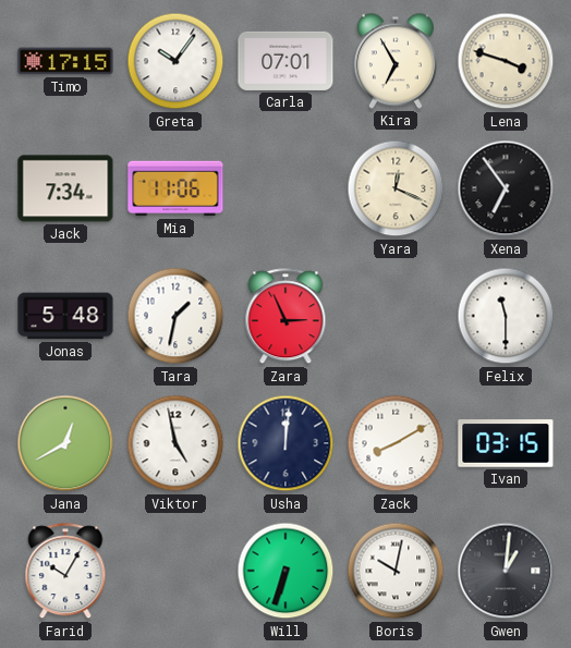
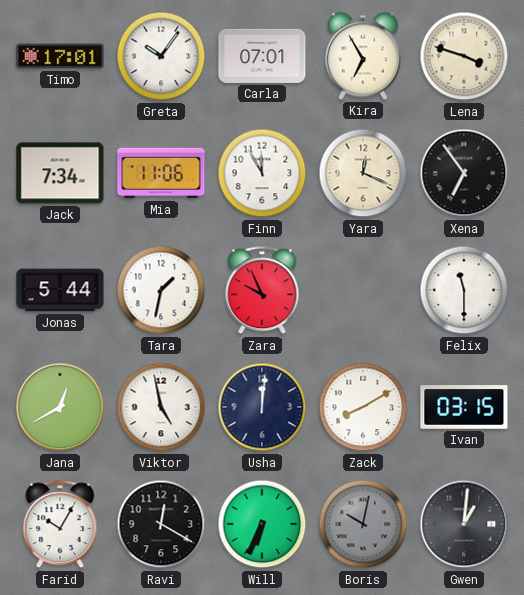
Timo: 17:15 -> 17:01
Finn: none -> 11:55
Jonas: 5:48 -> 5:44
Zara: 2:56 -> 9:56
Ravi: none -> 12:20
Will: 6:33 -> 6:34
Boris dial: white -> grey
